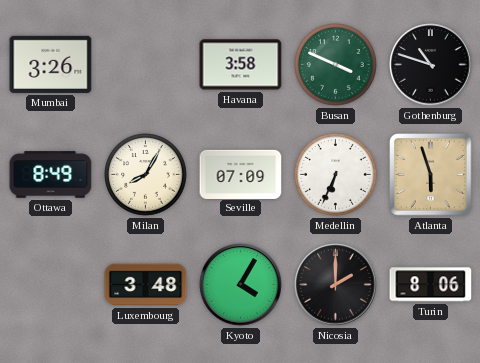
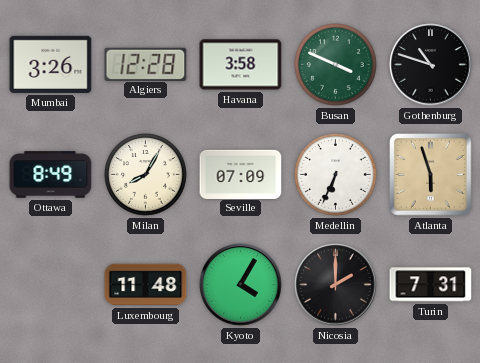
Algiers: none -> 12:28
Luxembourg: 3:48 -> 11:48
Turin: 8:06 -> 7:31
